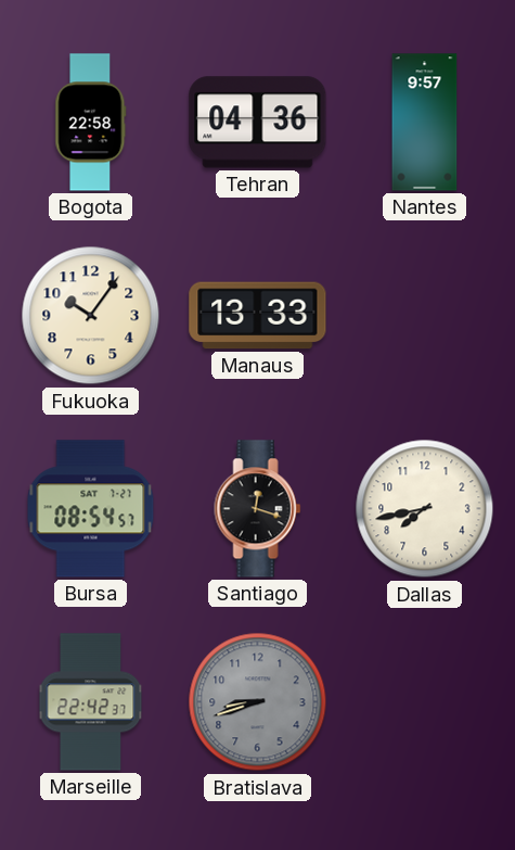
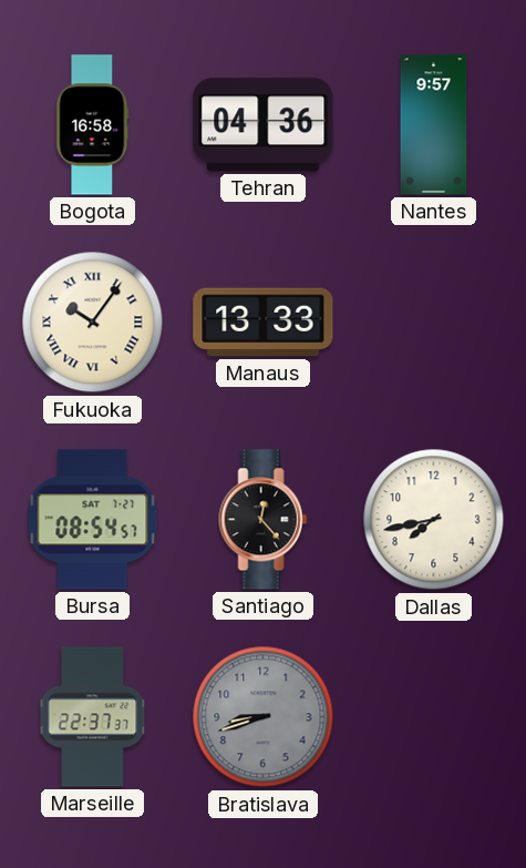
Bogota: 22:58 -> 16:58
Fukuoka numerals: Arabic -> Roman
Santiago: 12:18 -> 12:23
Marseille: 22:42 -> 22:37
